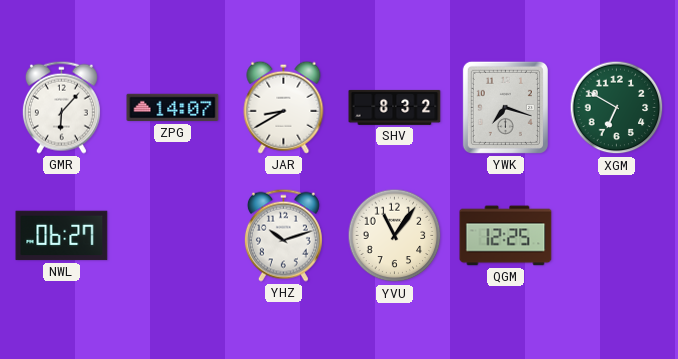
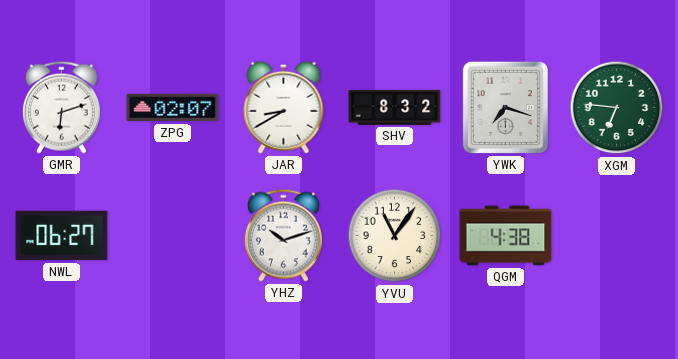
GMR: 6:07 -> 6:12
ZPG: 14:07 -> 02:07
XGM: 6:50 -> 6:46
QGM: 12:25 -> 4:38
